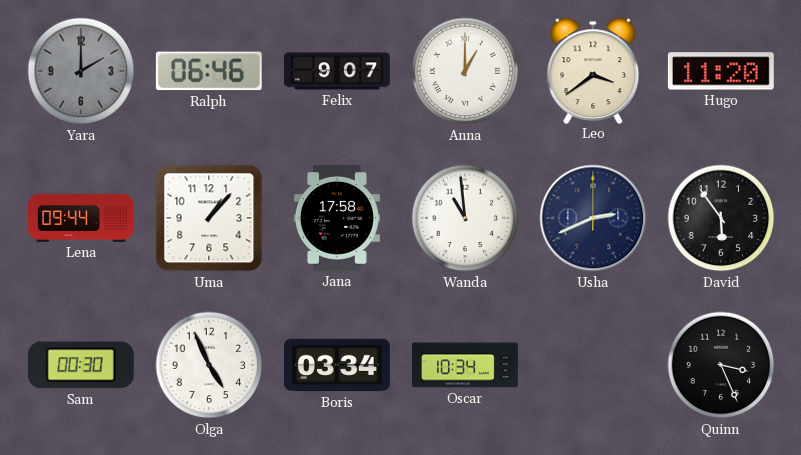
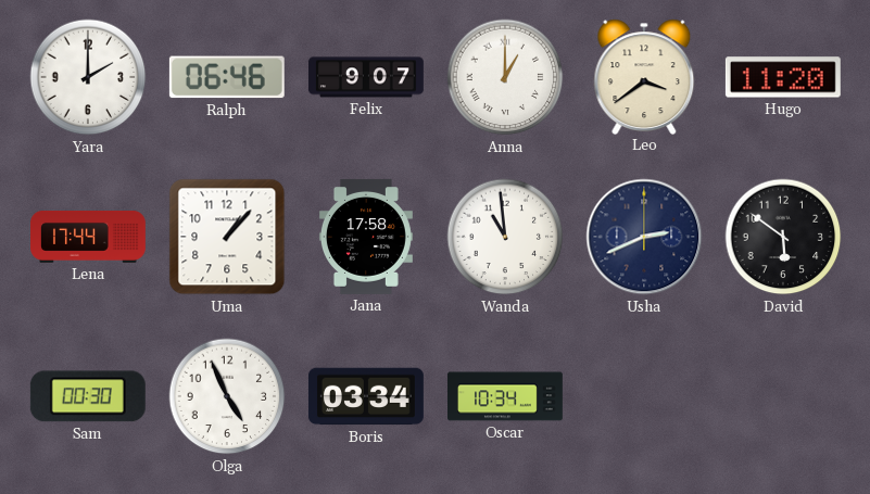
Yara dial: grey -> white
Lena: 09:44 -> 17:44
David: 5:54 -> 5:51
Quinn: 3:26 -> none
